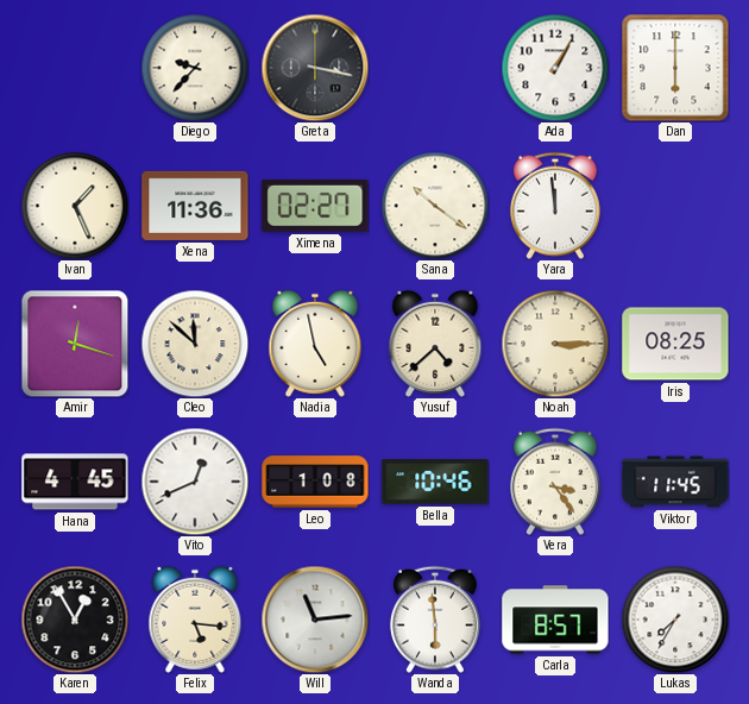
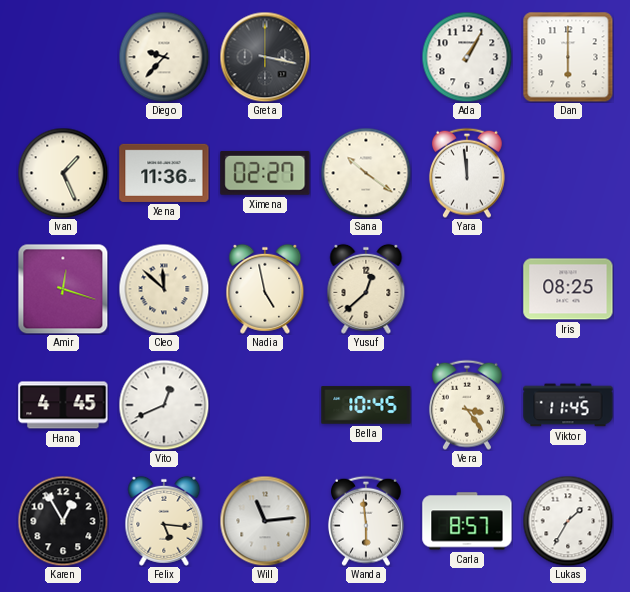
Yusuf: 4:38 -> 12:38
Noah: 3:15 -> none
Leo: 1:08 -> none
Bella: 10:46 -> 10:45
Lukas: 7:35 -> 1:35
